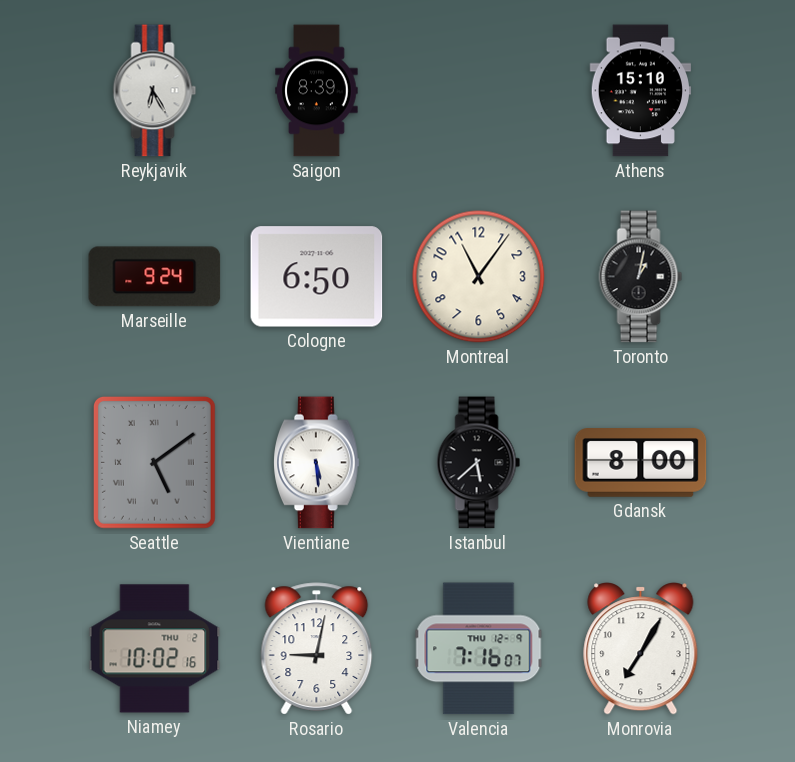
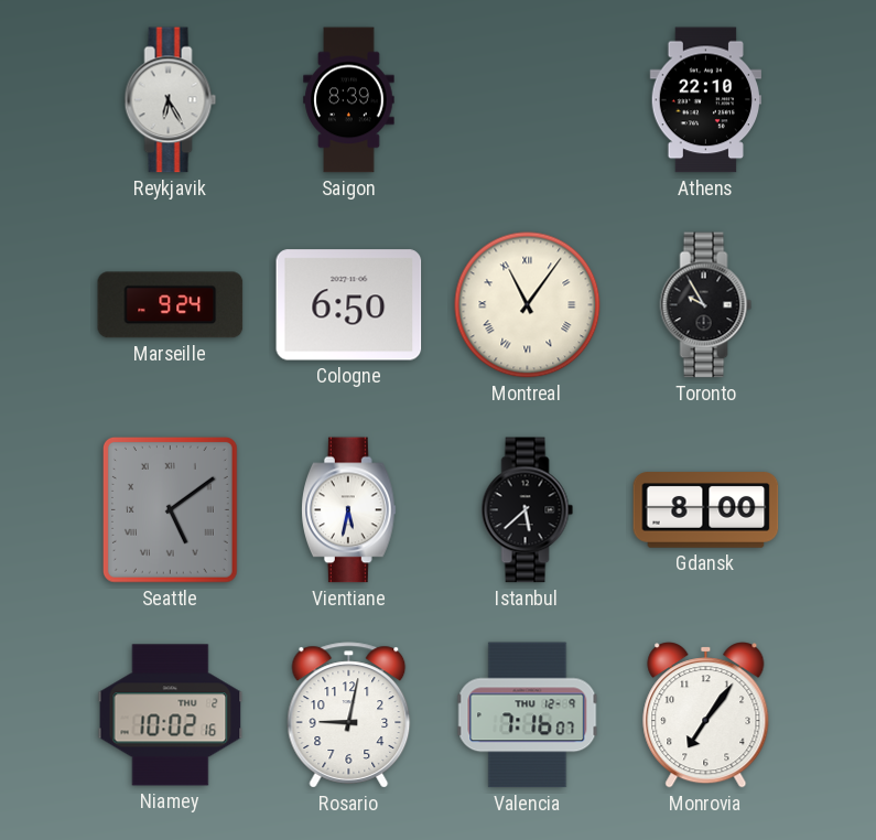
Athens: 15:10 -> 22:10
Montreal numerals: Arabic -> Roman
Toronto: 1:02 -> 9:55
Vientiane: 5:29 -> 5:32
Monrovia: 7:05 -> 7:06
